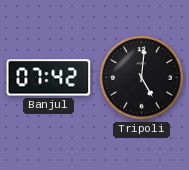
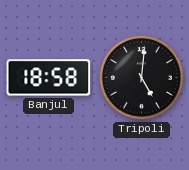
Banjul: 07:42 -> 18:58
